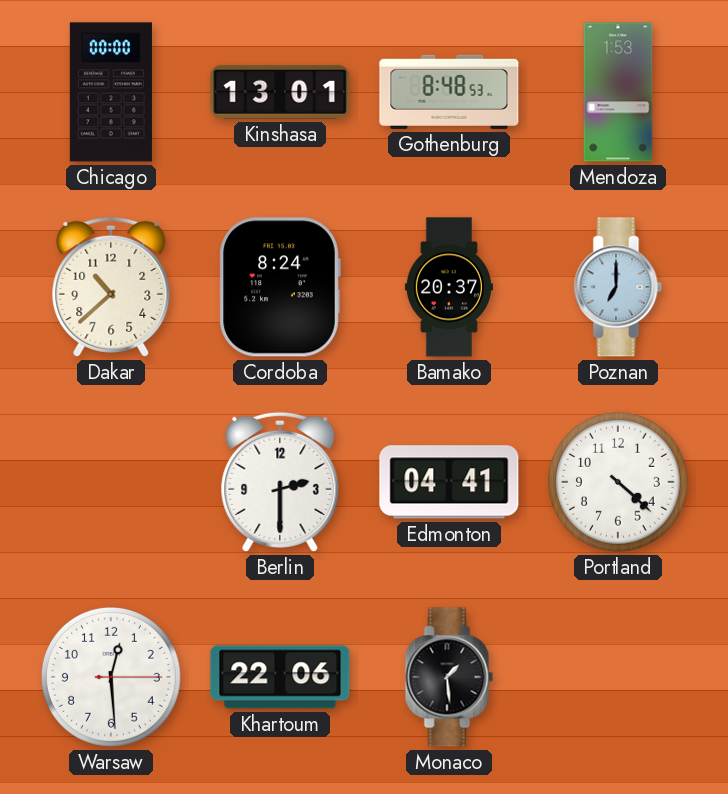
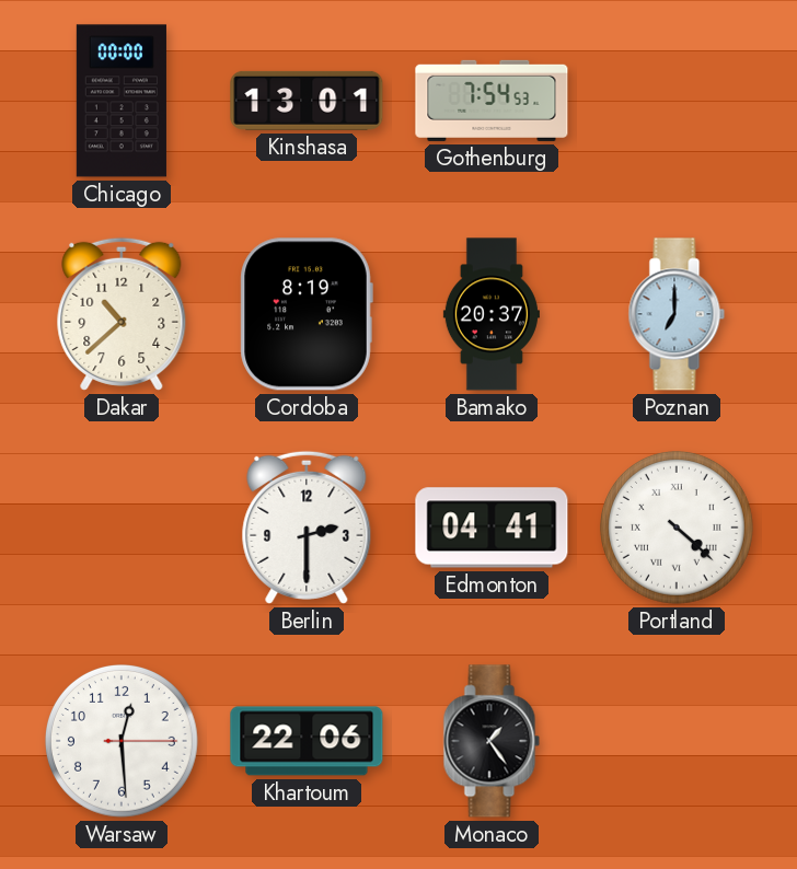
Gothenburg: 8:48 -> 7:54
Mendoza: 1:53 -> none
Cordoba: 8:24 -> 8:19
Portland numerals: Arabic -> Roman
Monaco: 1:29 -> 1:24
